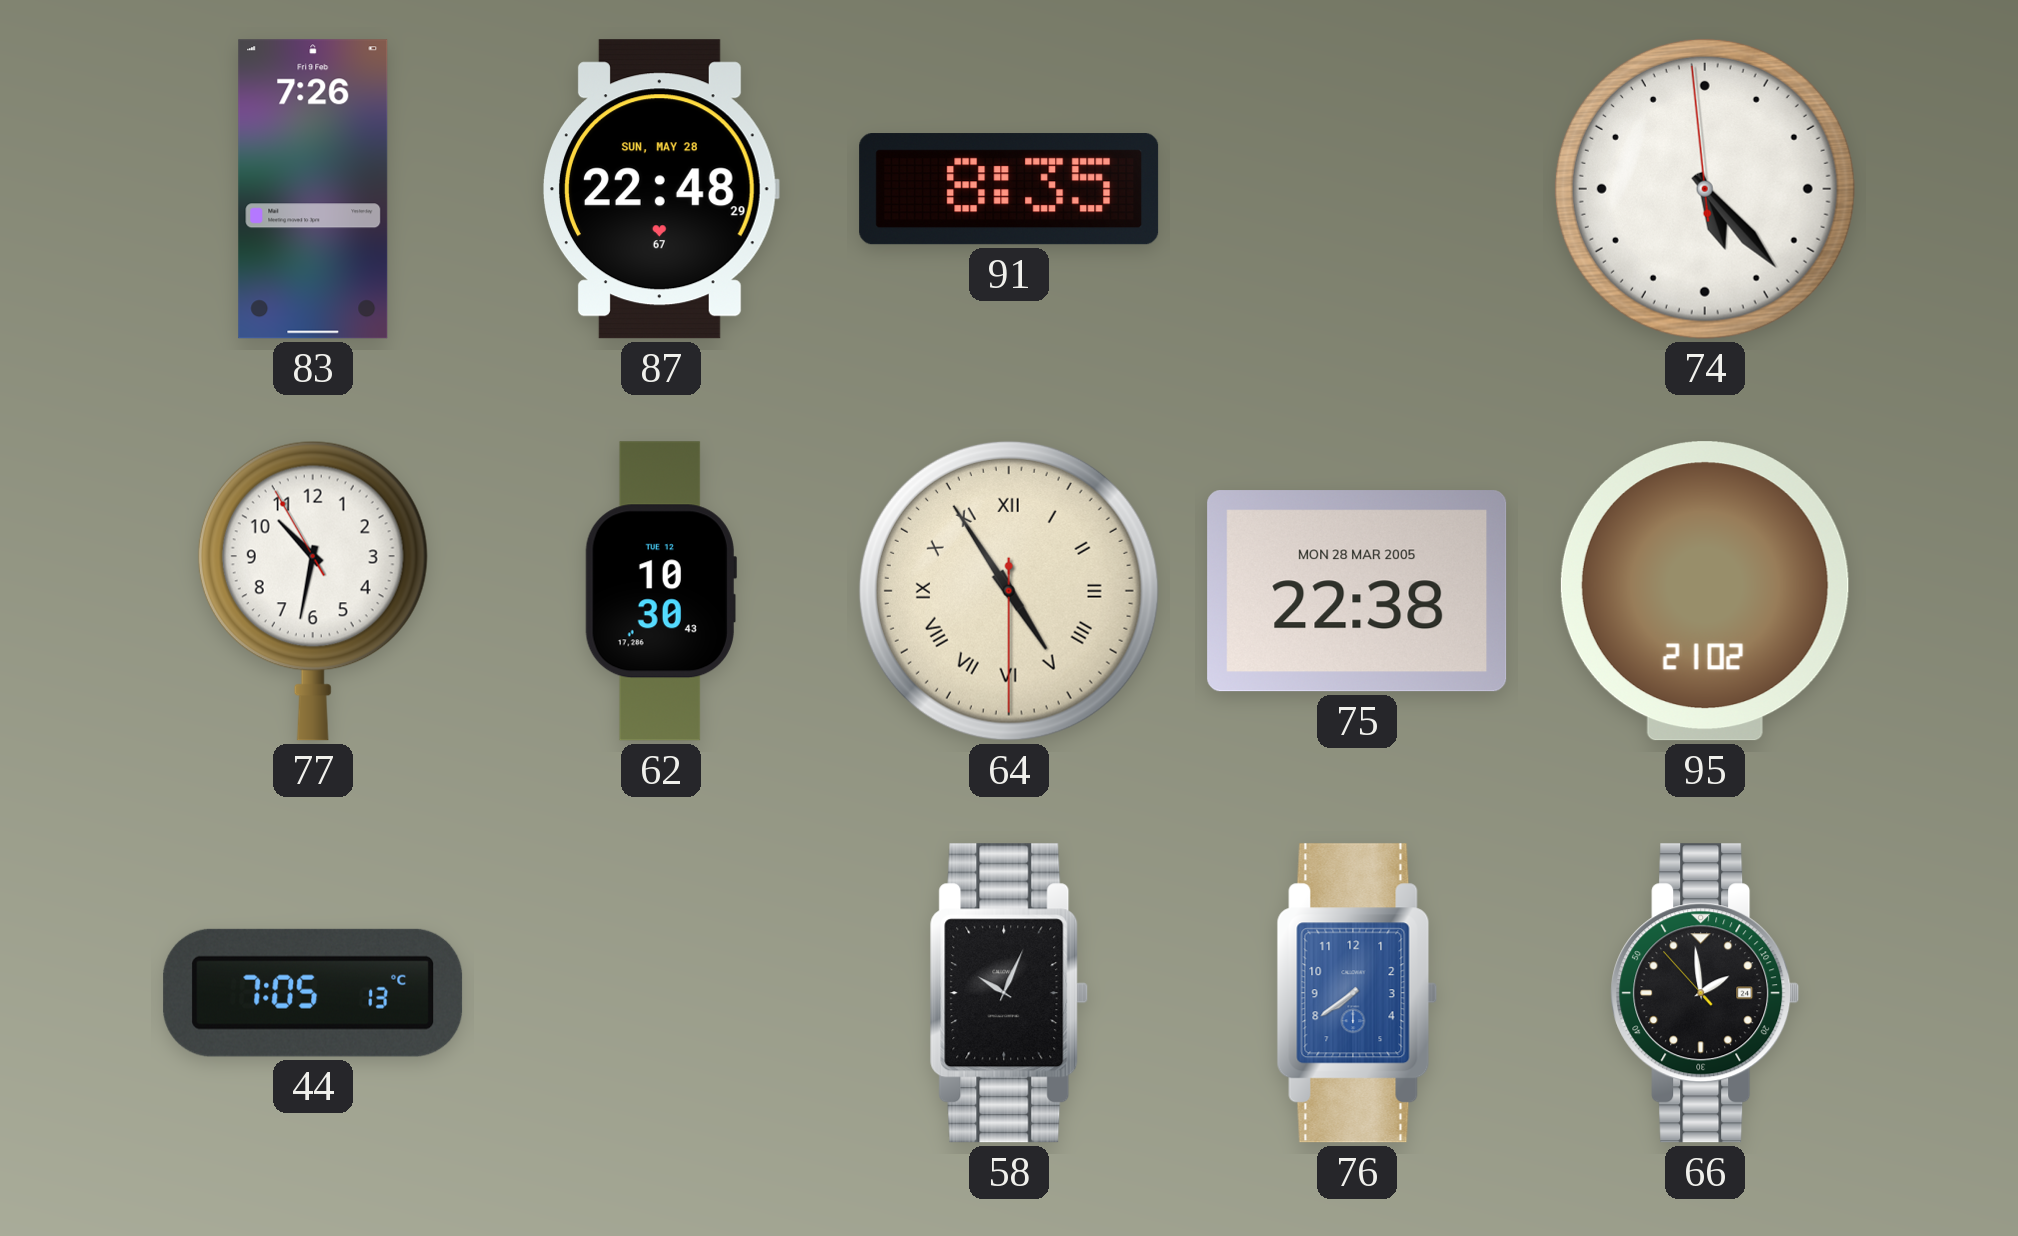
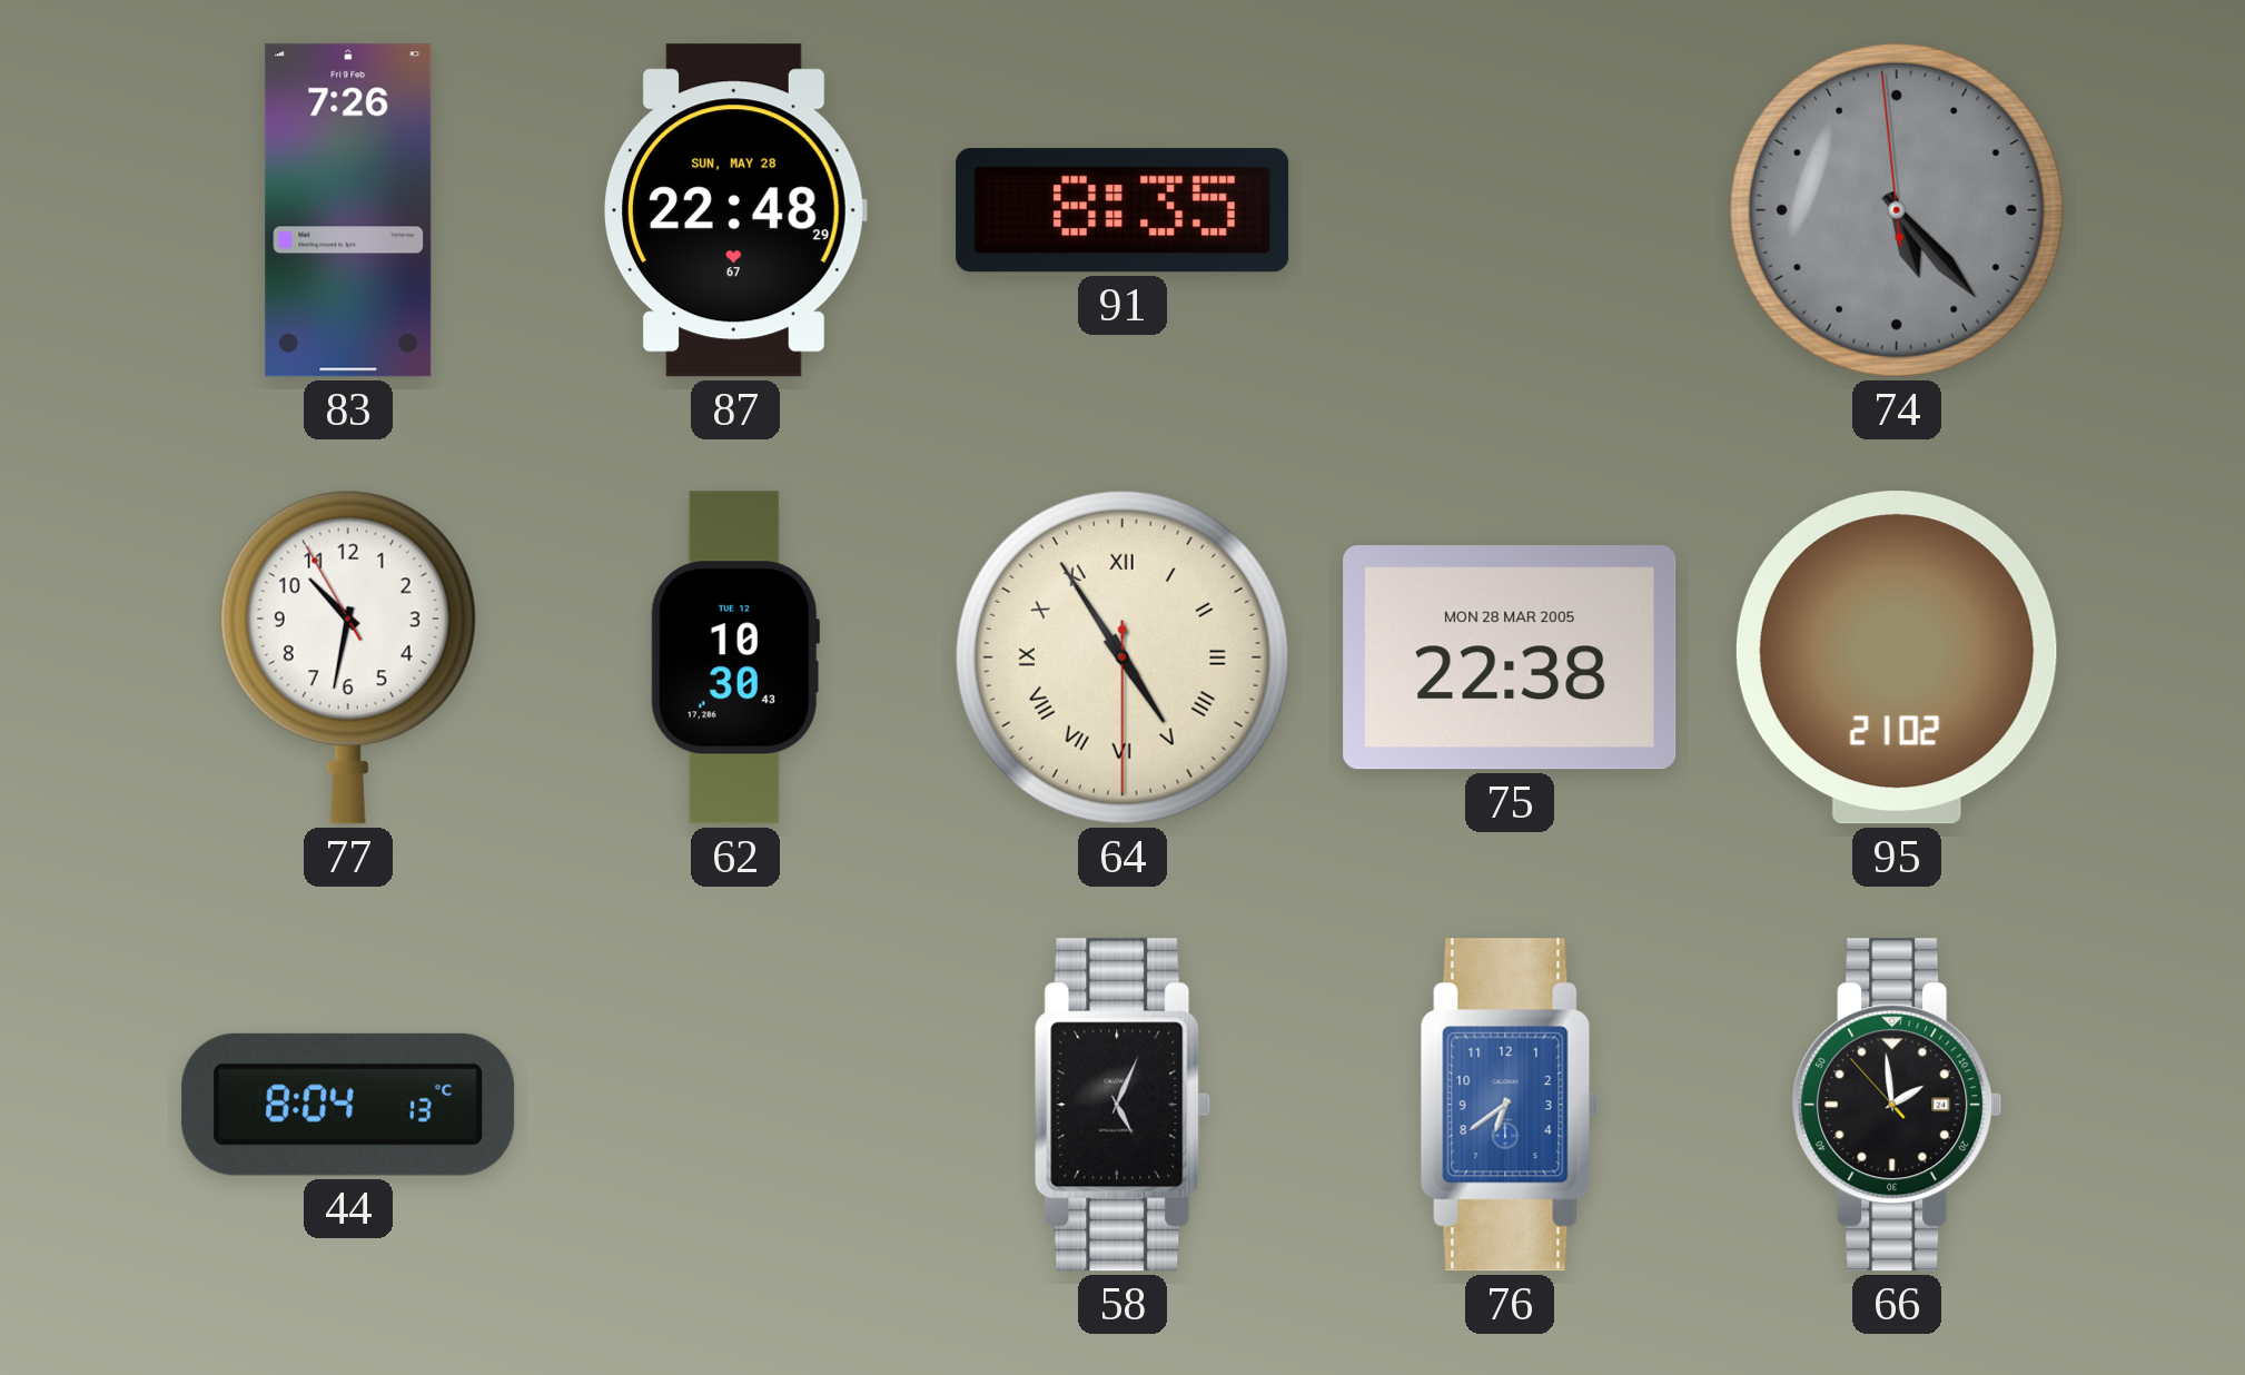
74 dial: white -> grey
44: 7:05 -> 8:04
58: 10:04 -> 5:04
76: 7:39 -> 6:39
